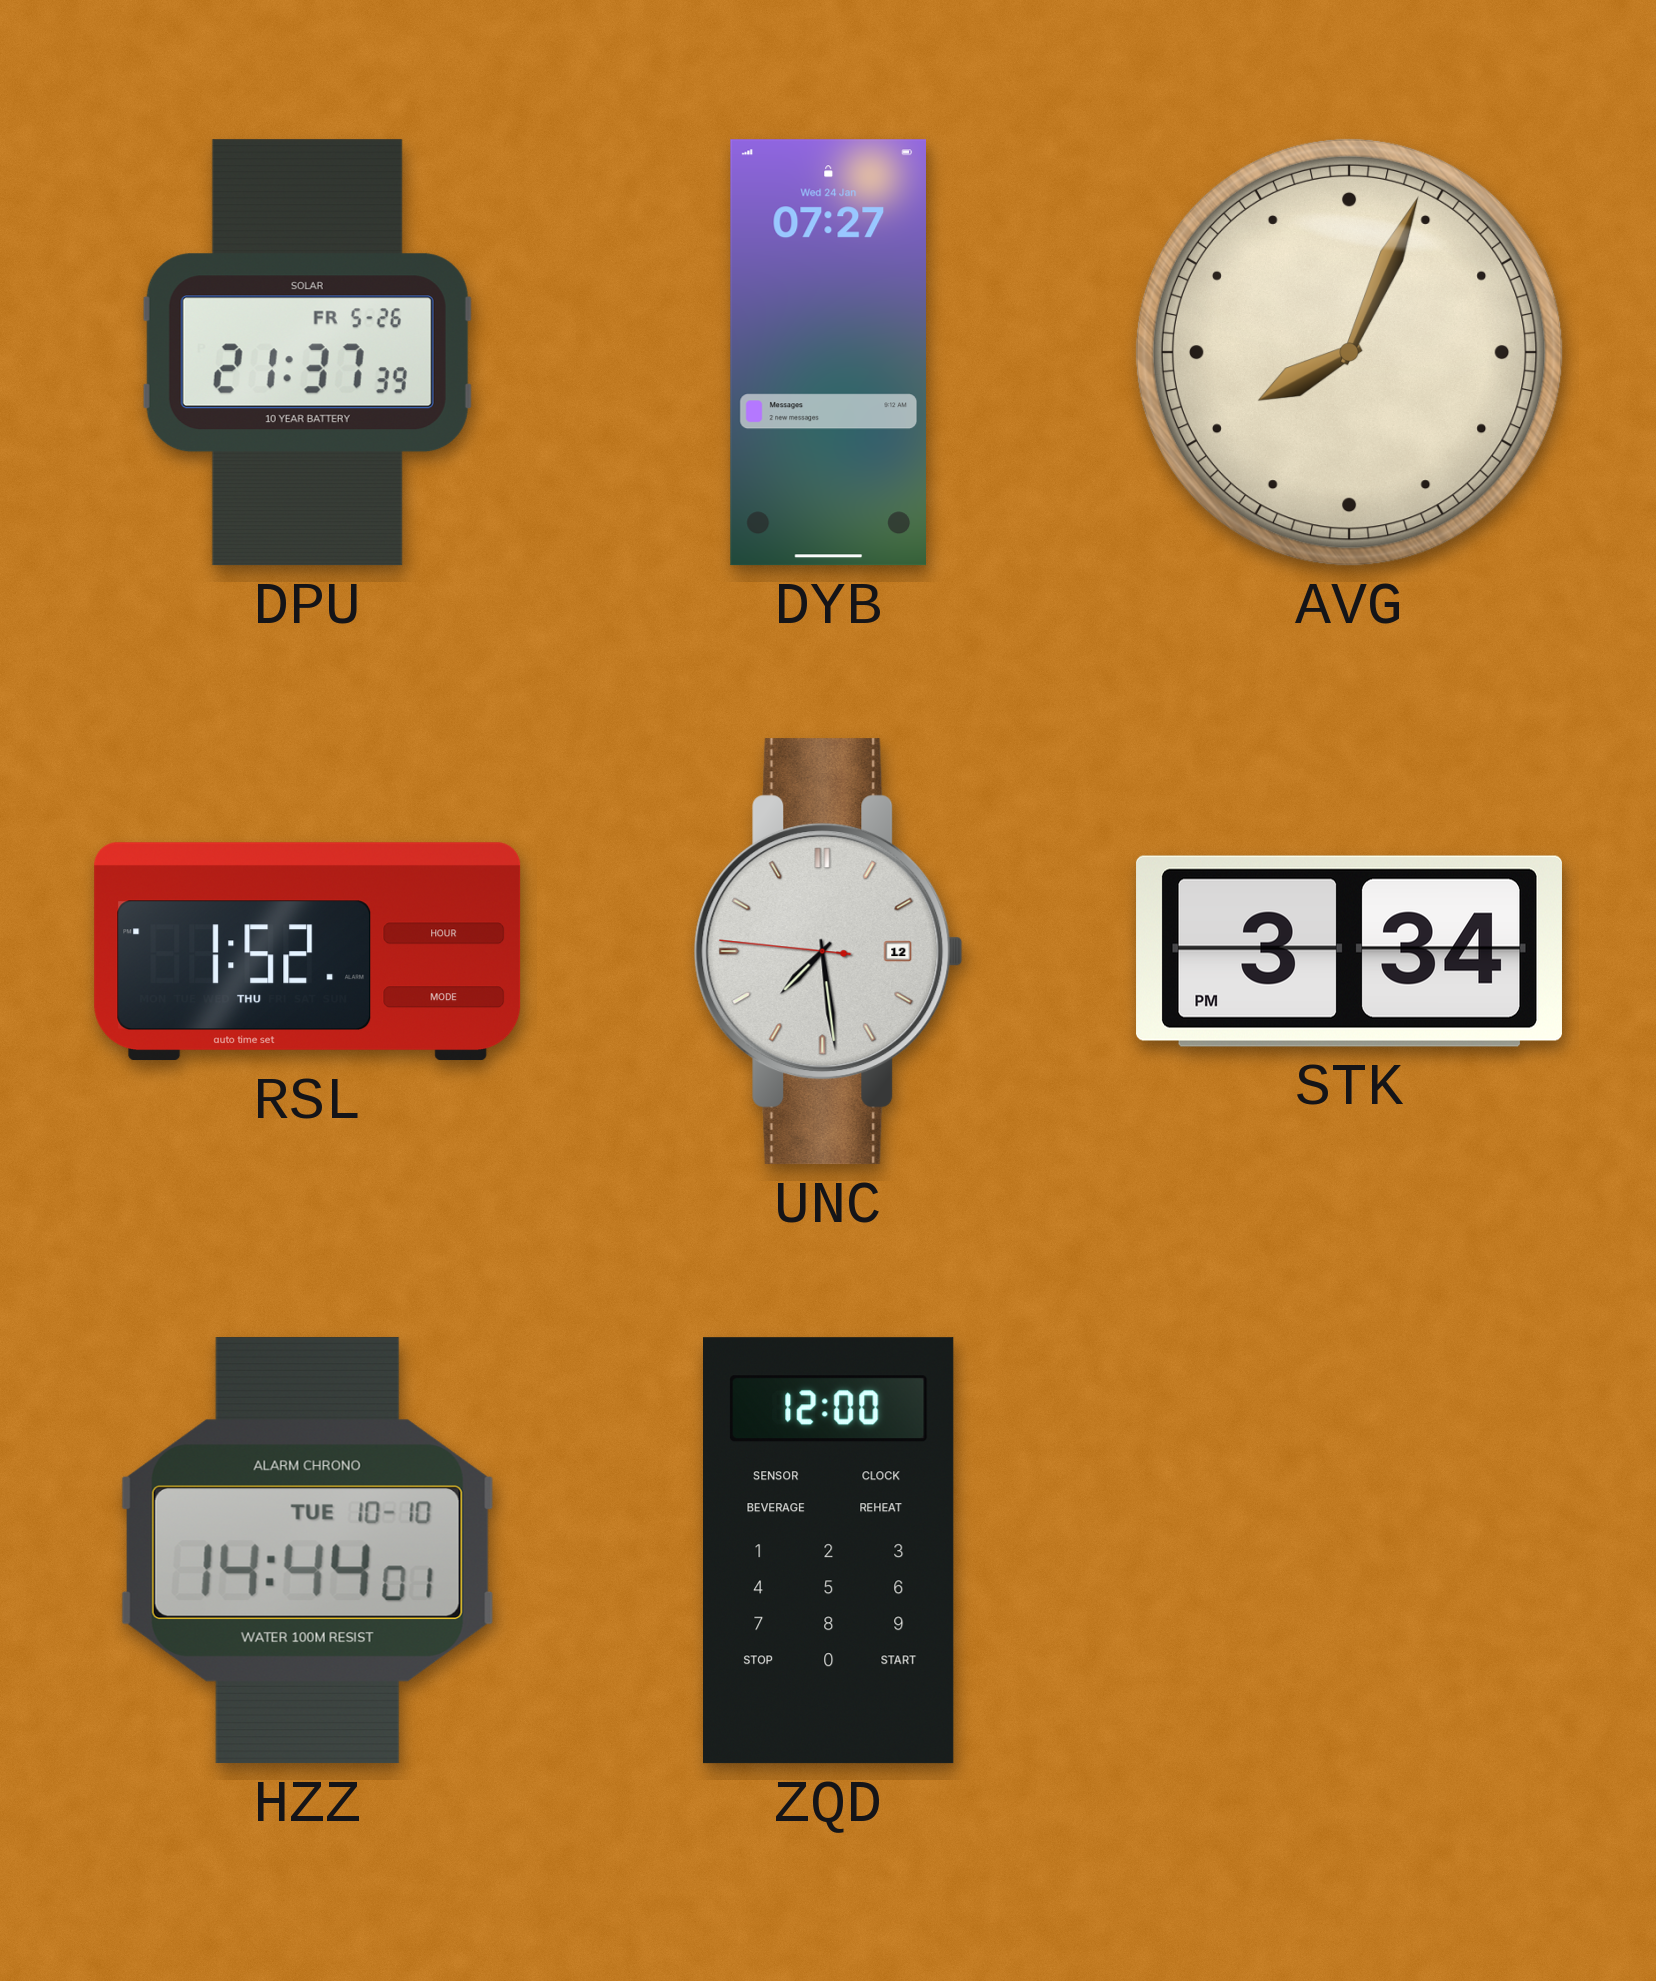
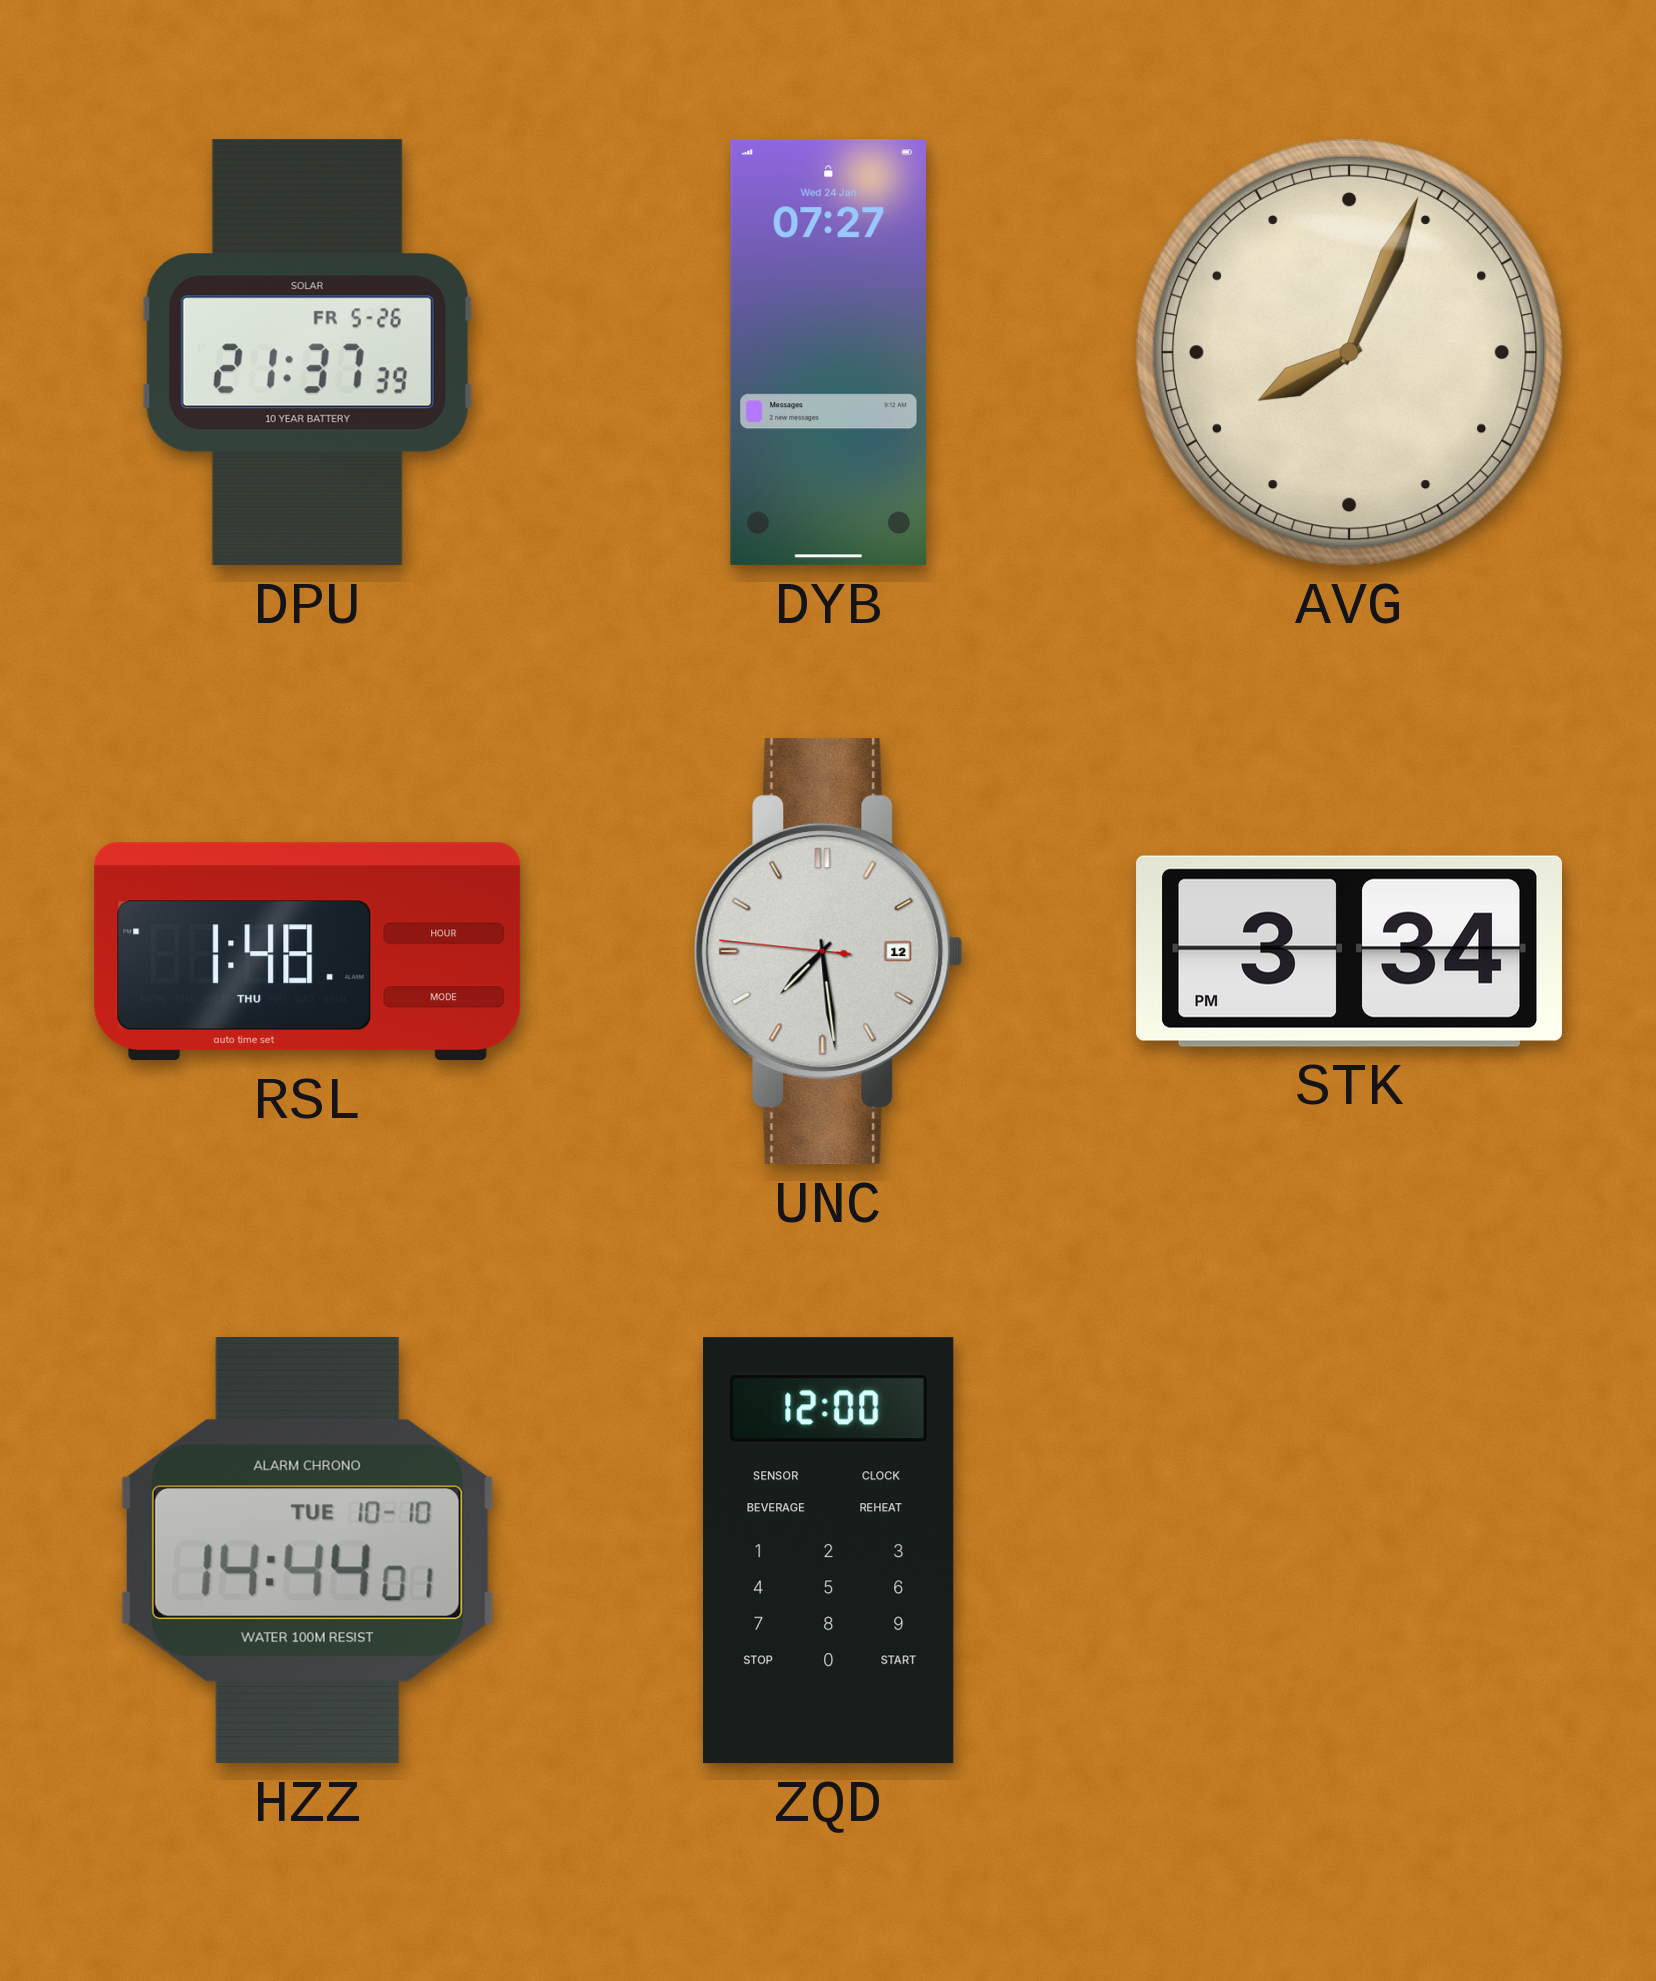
RSL: 1:52 -> 1:48
